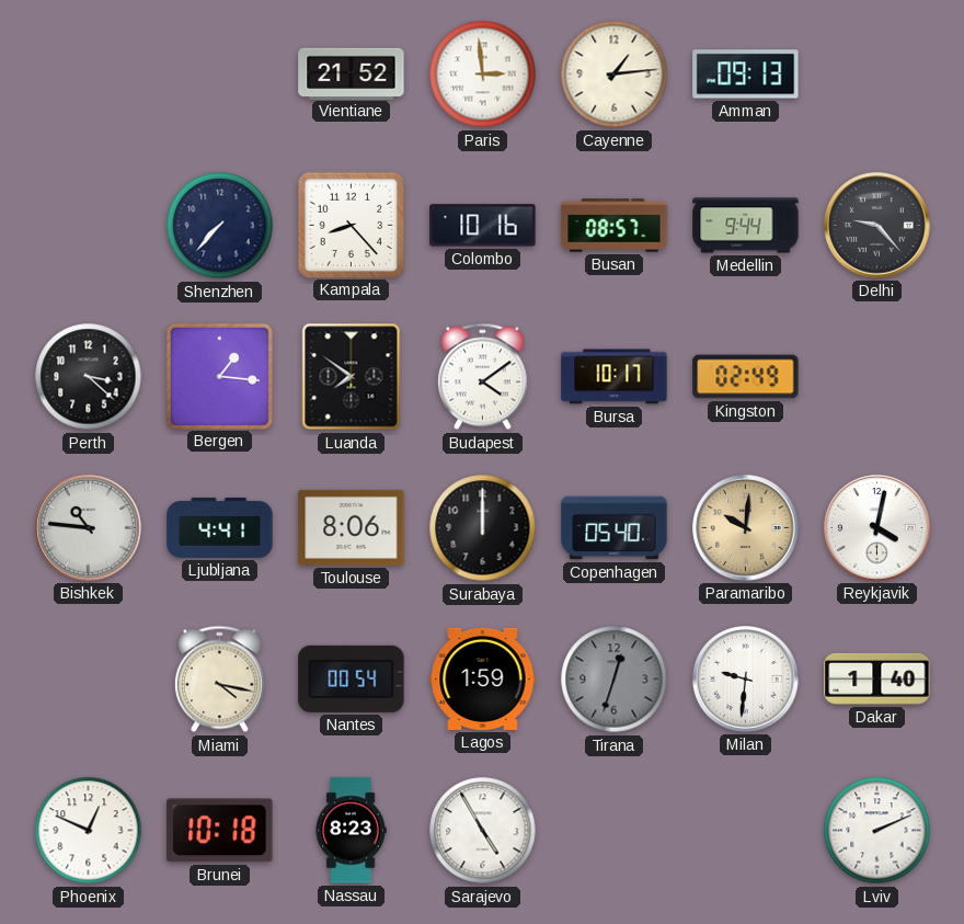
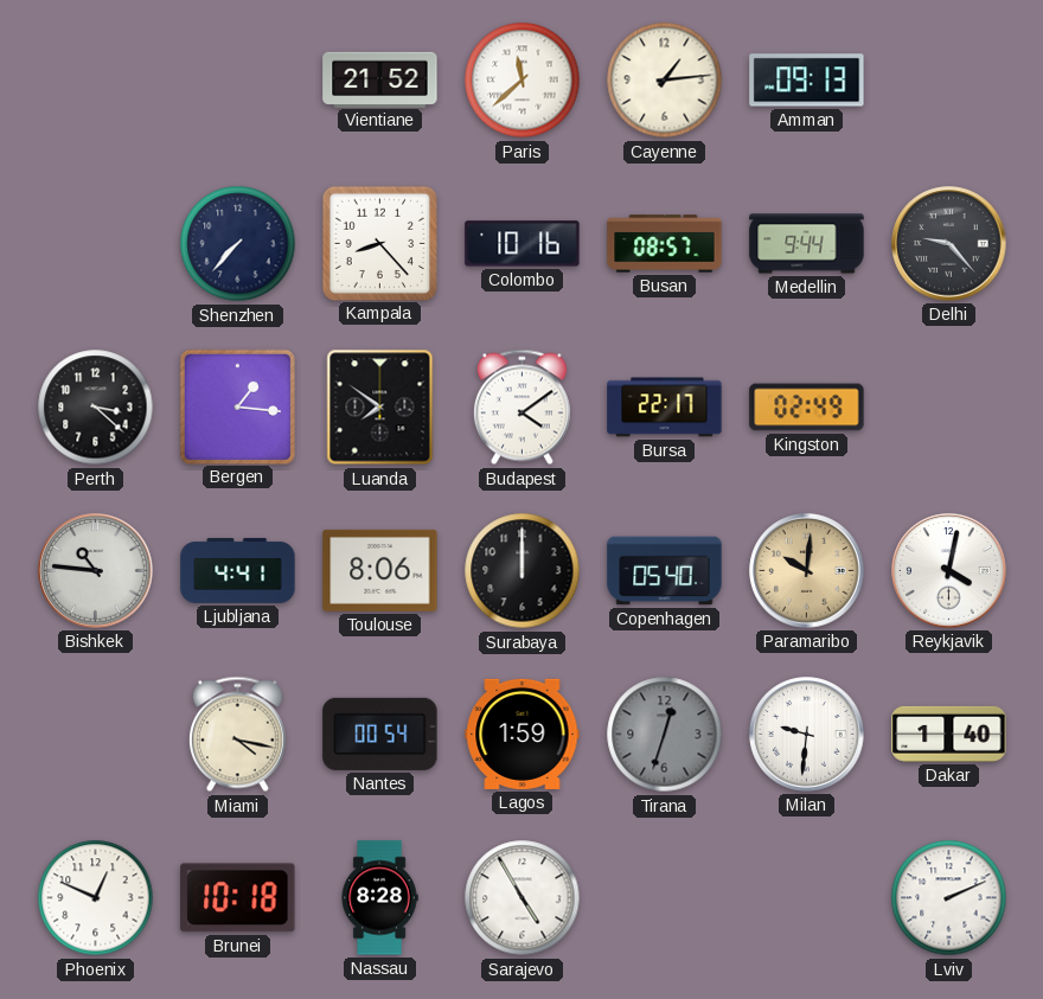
Paris: 2:59 -> 11:38
Bursa: 10:17 -> 22:17
Nassau: 8:23 -> 8:28
